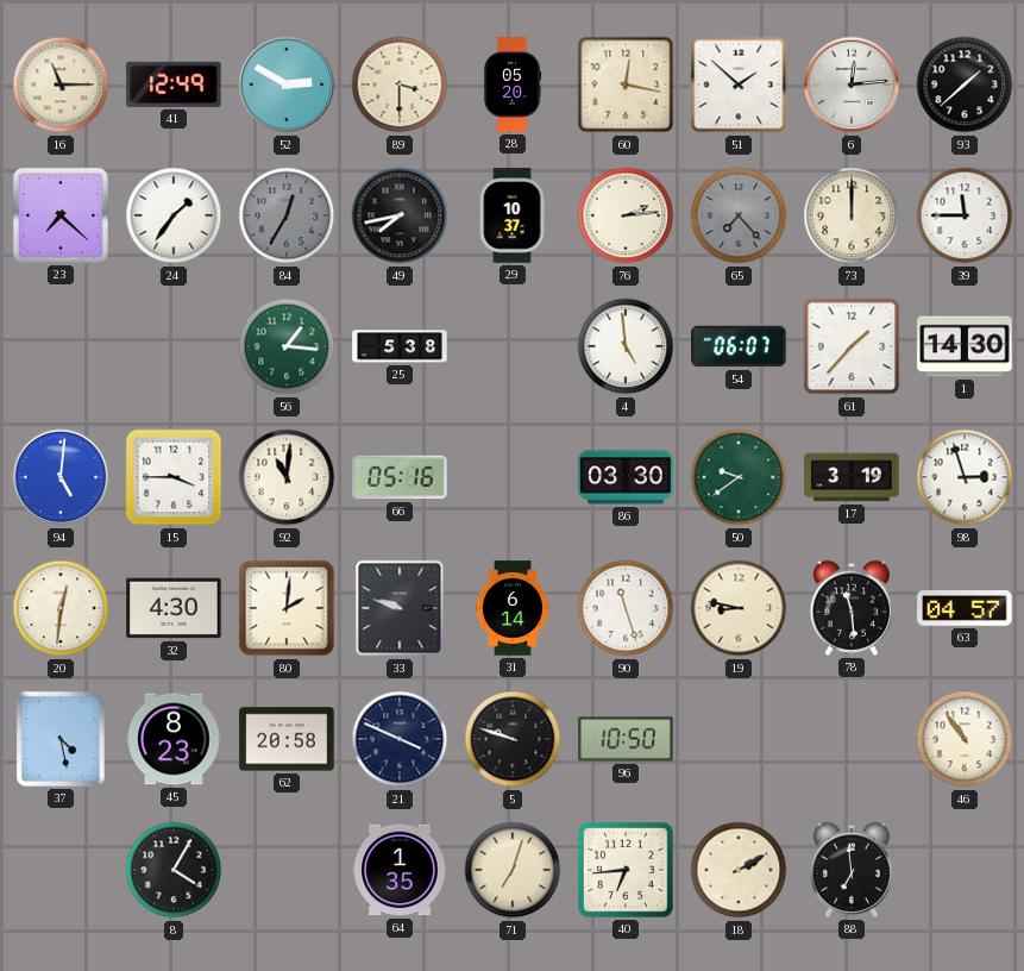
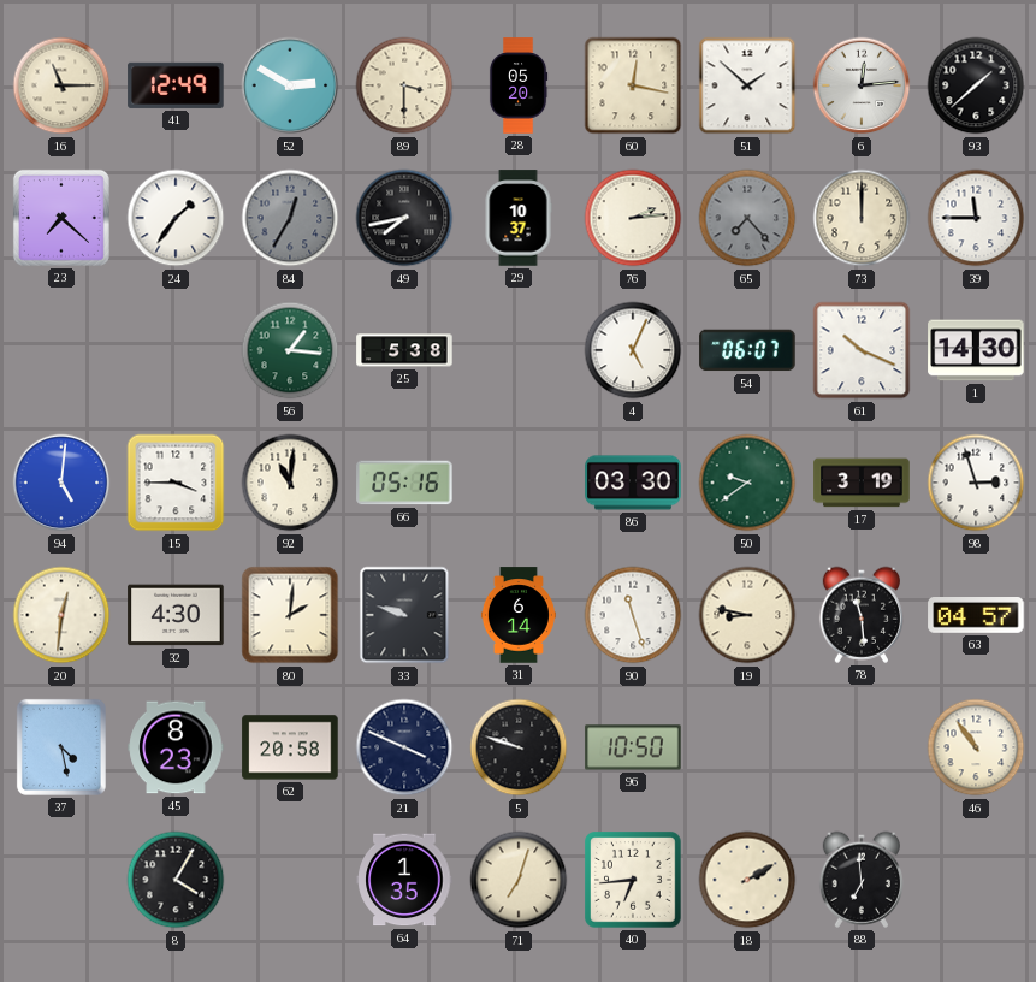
4: 4:59 -> 5:04
61: 1:37 -> 10:19
